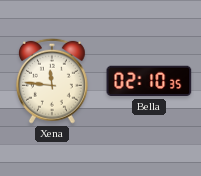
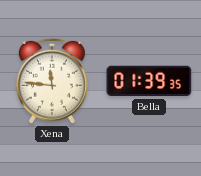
Bella: 02:10 -> 01:39
